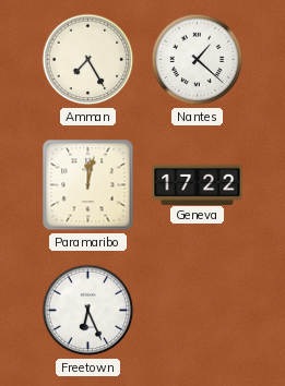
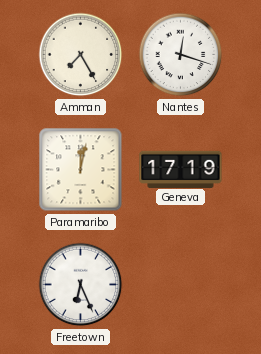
Nantes: 1:22 -> 12:18
Geneva: 17:22 -> 17:19
